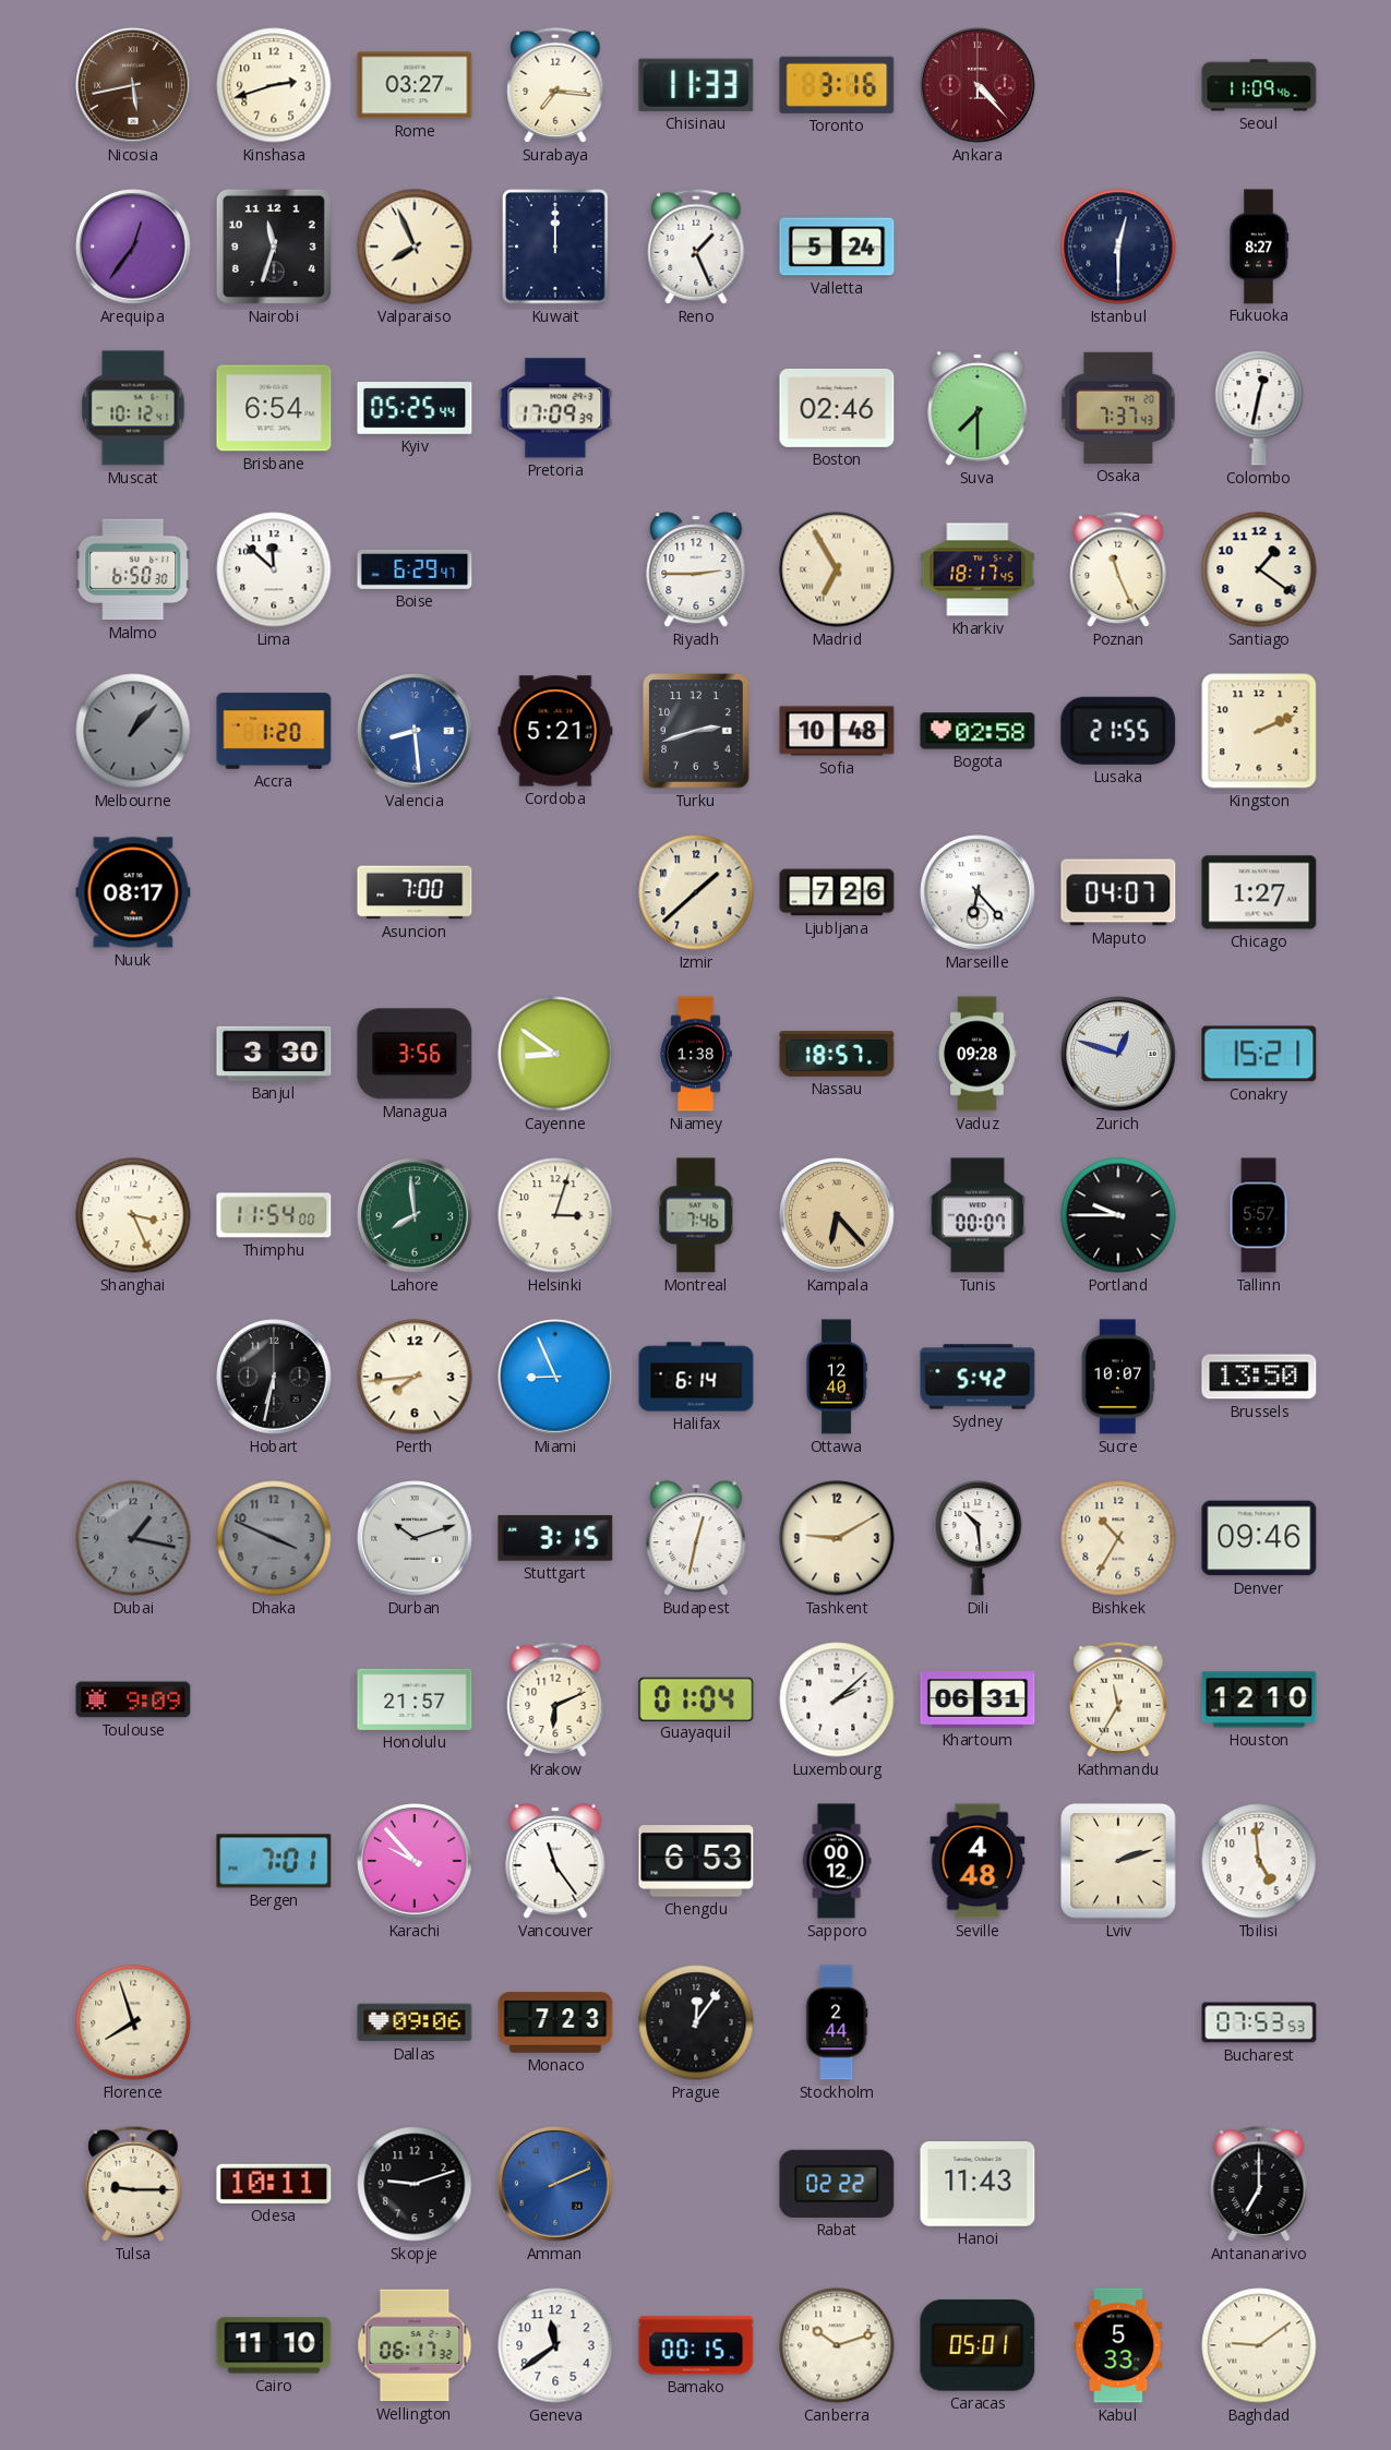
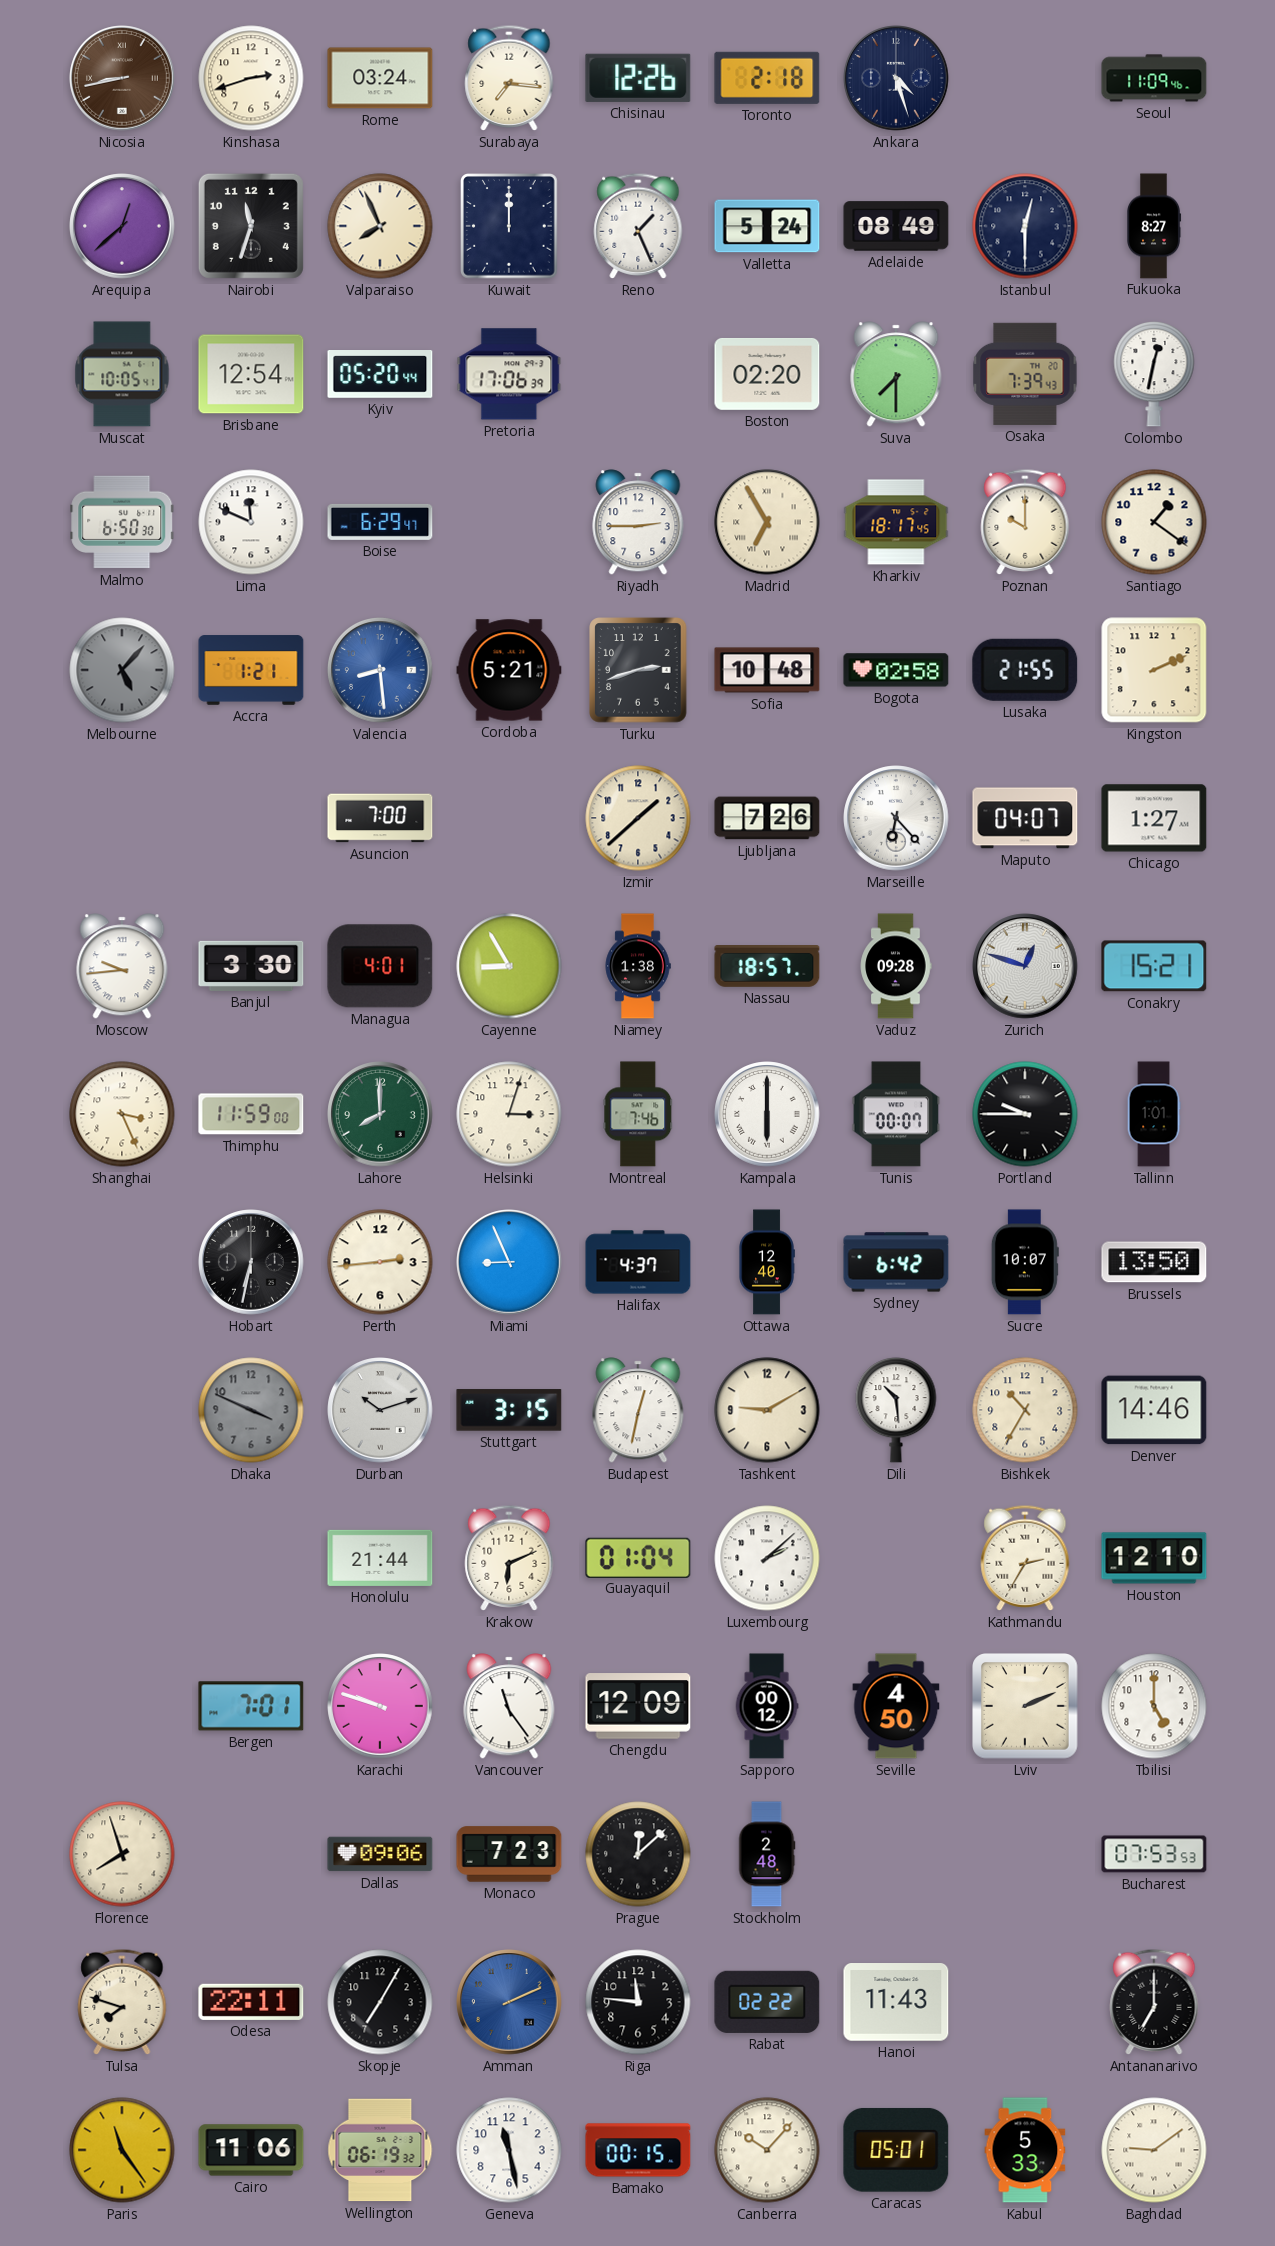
Nicosia: 5:43 -> 8:43
Rome: 03:27 -> 03:24
Chisinau: 11:33 -> 12:26
Toronto: 3:16 -> 2:18
Ankara: 4:23 -> 4:27
Ankara dial: burgundy -> navy
Arequipa: 12:36 -> 12:38
Adelaide: none -> 08:49
Muscat: 10:12 -> 10:05
Brisbane: 6:54 -> 12:54
Kyiv: 05:25 -> 05:20
Pretoria: 17:09 -> 17:06
Boston: 02:46 -> 02:20
Osaka: 7:37 -> 7:39
Lima: 11:52 -> 11:49
Poznan: 11:26 -> 10:00
Melbourne: 1:07 -> 5:07
Accra: 1:20 -> 1:21
Nuuk: 08:17 -> none
Moscow: none -> 9:44
Managua: 3:56 -> 4:01
Cayenne: 8:51 -> 8:55
Thimphu: 11:54 -> 11:59
Lahore: 7:59 -> 8:00
Kampala: 6:23 -> 6:00
Kampala dial: champagne -> white
Tallinn: 5:57 -> 1:01
Perth: 7:44 -> 2:44
Halifax: 6:14 -> 4:37
Sydney: 5:42 -> 6:42
Dubai: 1:17 -> none
Denver: 09:46 -> 14:46
Toulouse: 9:09 -> none
Honolulu: 21:57 -> 21:44
Khartoum: 06:31 -> none
Kathmandu: 11:35 -> 2:35
Karachi: 9:53 -> 9:48
Chengdu: 6:53 -> 12:09
Seville: 4:48 -> 4:50
Lviv: 2:12 -> 2:11
Tbilisi: 4:59 -> 5:00
Prague: 12:06 -> 12:08
Stockholm: 2:44 -> 2:48
Tulsa: 9:15 -> 7:48
Odesa: 10:11 -> 22:11
Skopje: 9:12 -> 7:05
Riga: none -> 11:46
Paris: none -> 11:24
Cairo: 11:10 -> 11:06
Wellington: 06:17 -> 06:19
Geneva: 11:39 -> 11:28
Canberra: 10:12 -> 10:07
